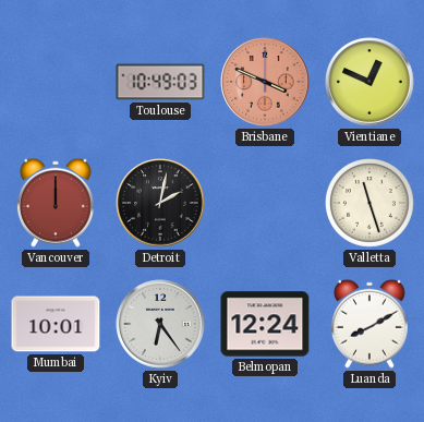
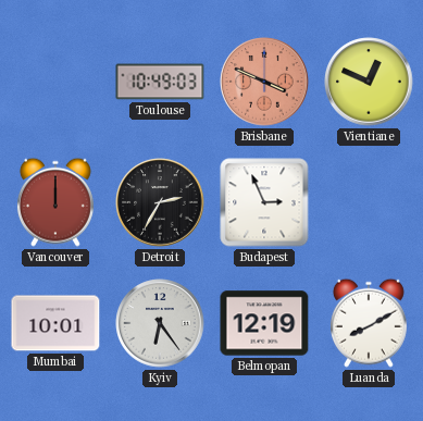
Detroit: 2:02 -> 2:35
Budapest: none -> 2:56
Valletta: 11:27 -> none
Belmopan: 12:24 -> 12:19
